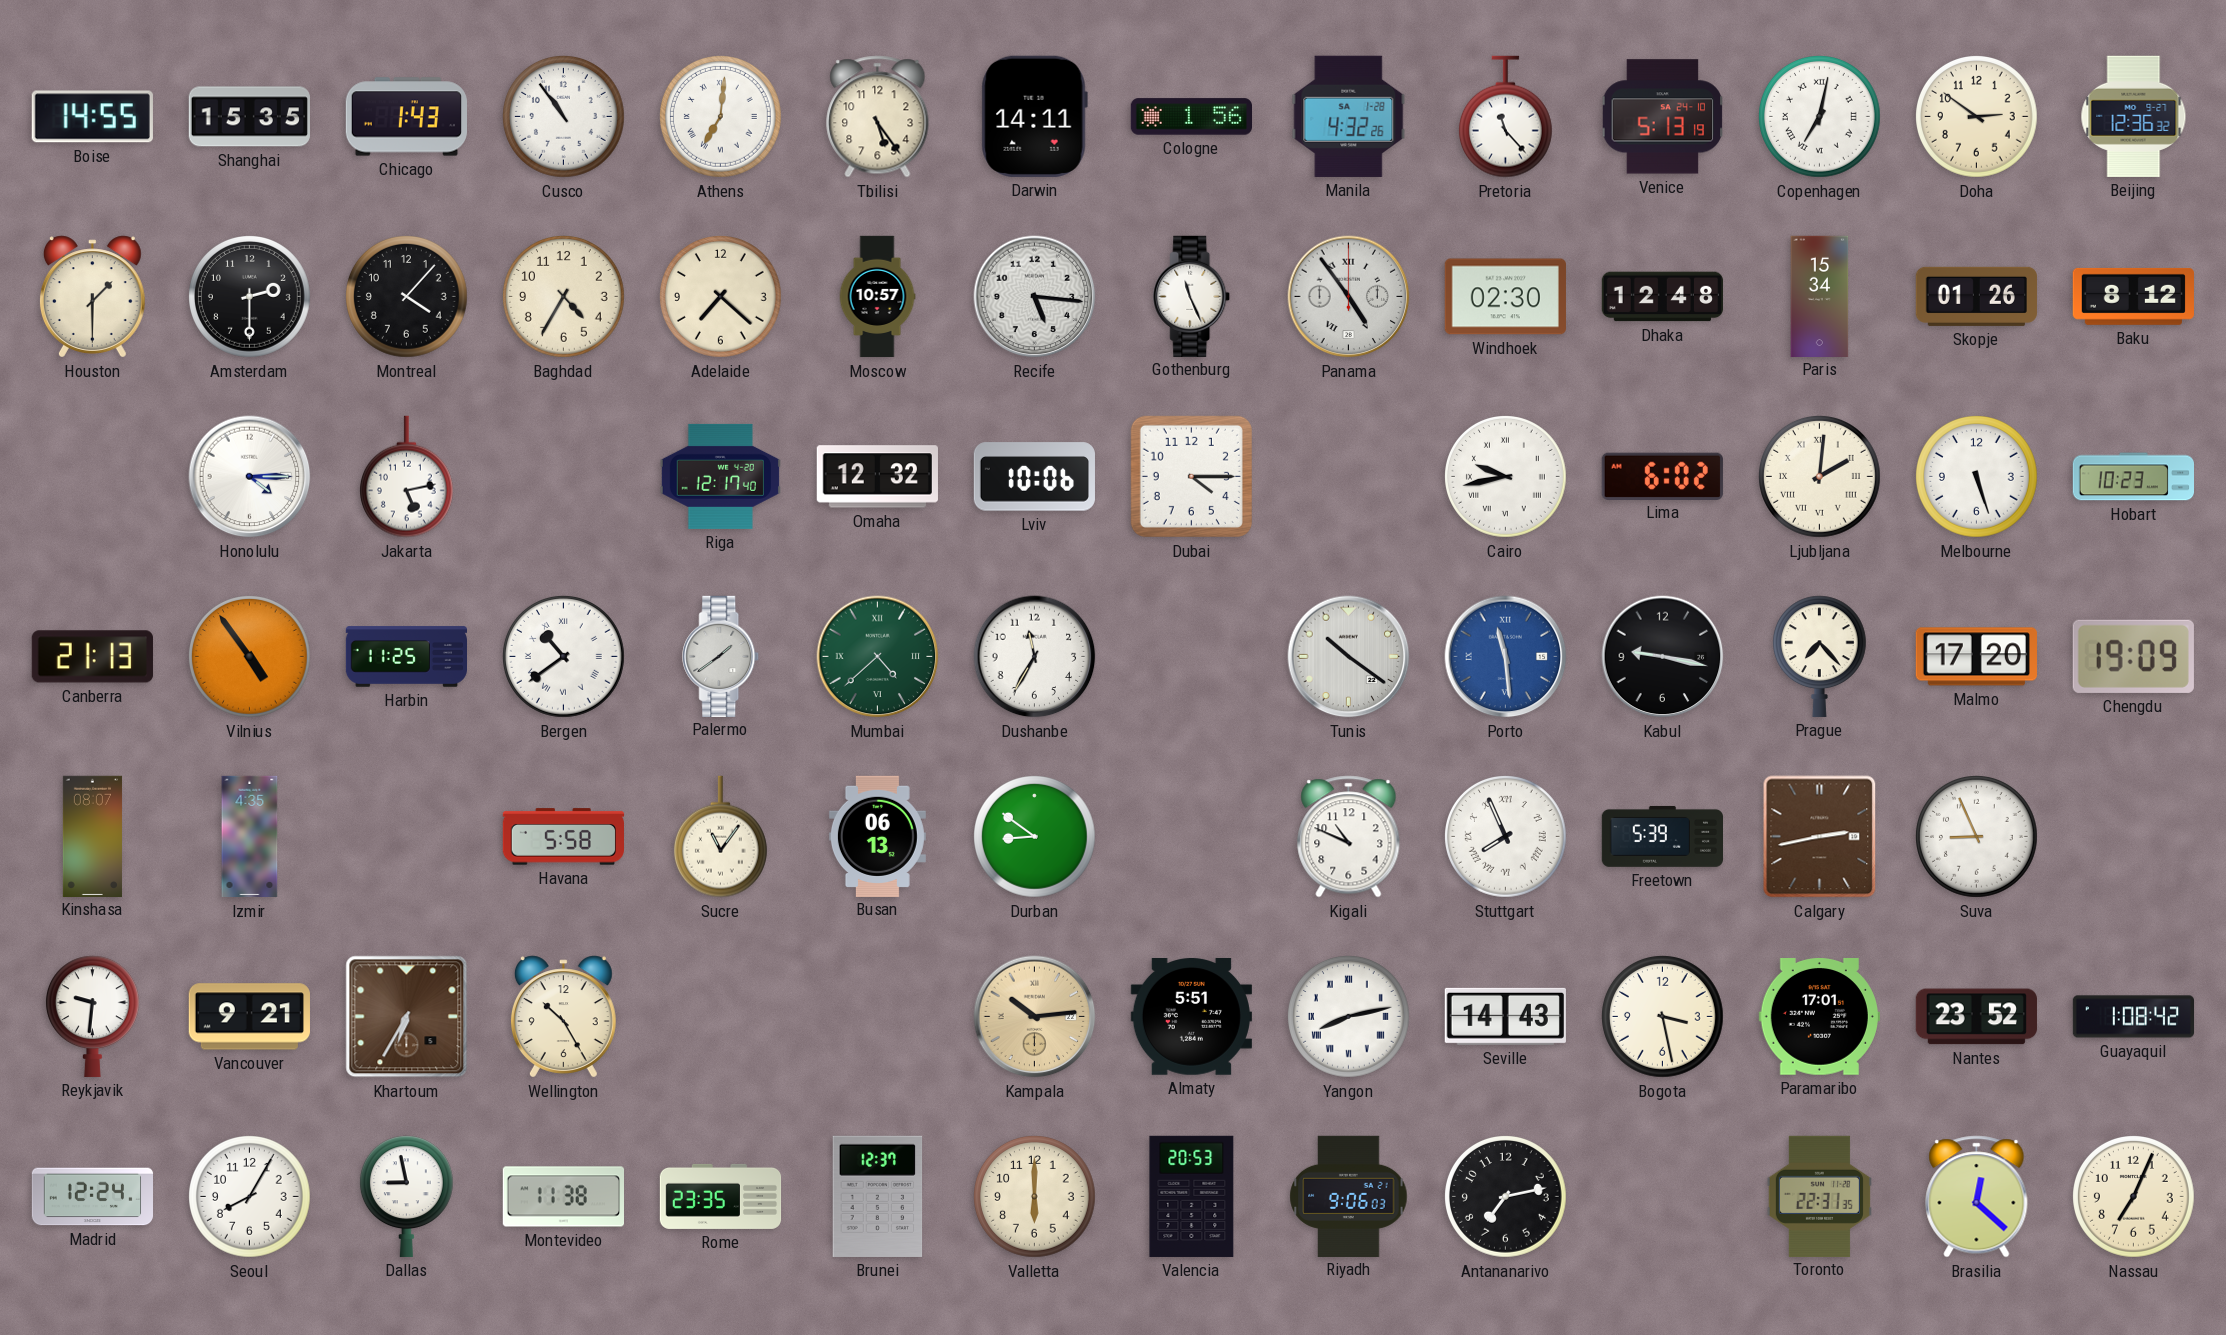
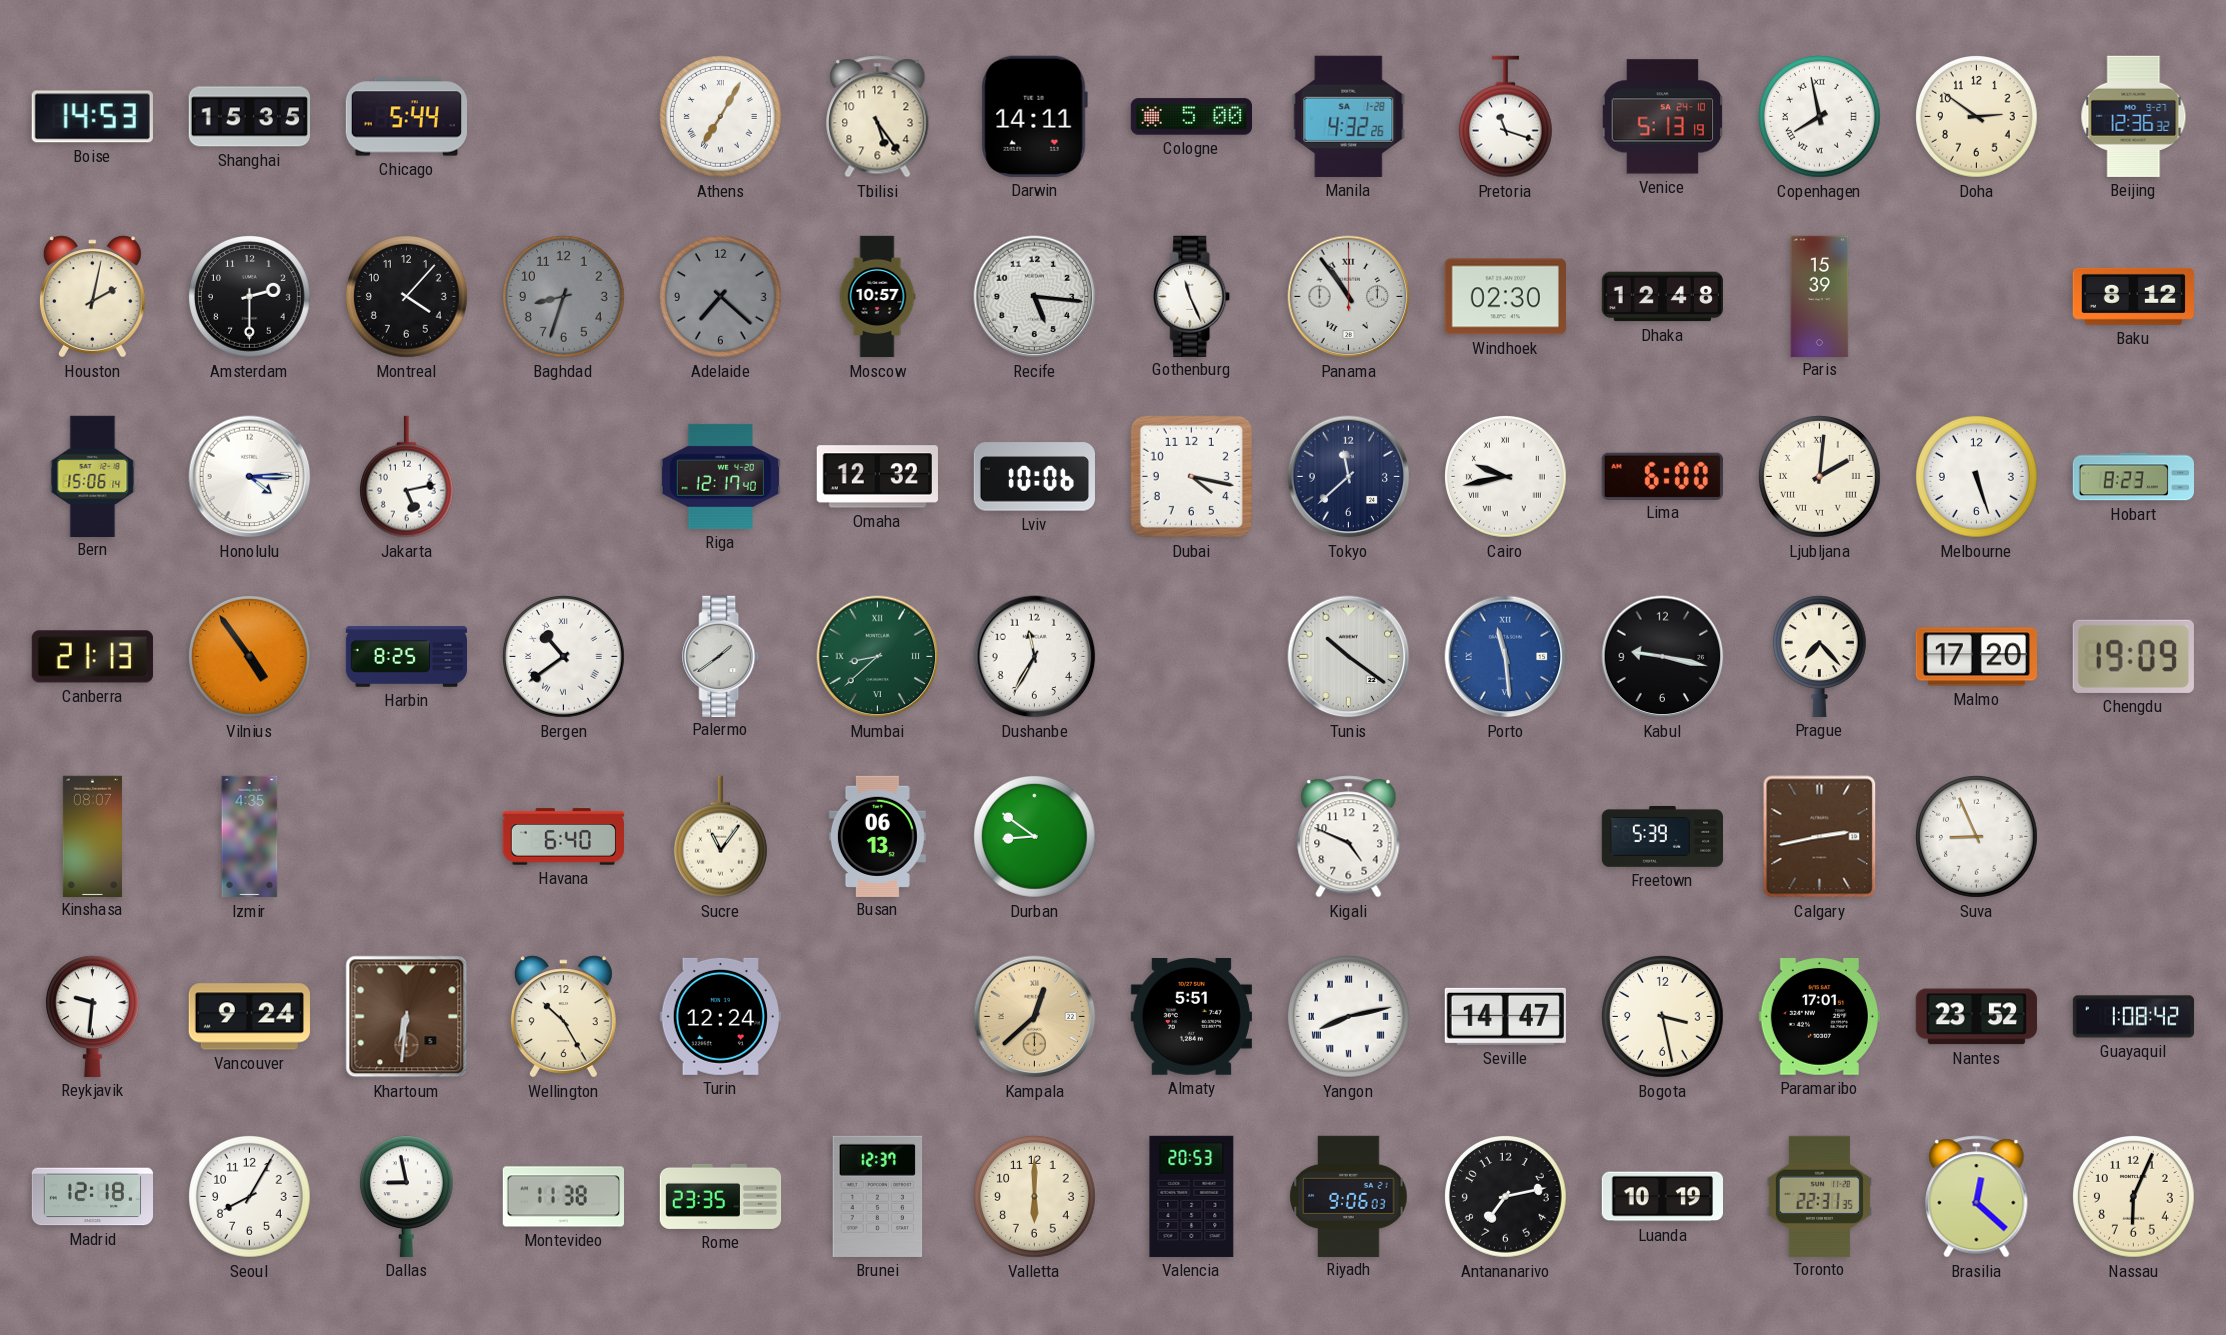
Boise: 14:55 -> 14:53
Chicago: 1:43 -> 5:44
Cusco: 10:54 -> none
Athens: 7:01 -> 7:05
Cologne: 1:56 -> 5:00
Pretoria: 11:23 -> 11:18
Copenhagen: 7:02 -> 7:58
Houston: 1:30 -> 2:02
Baghdad: 4:35 -> 8:33
Baghdad dial: cream -> grey
Adelaide dial: cream -> grey
Panama: 4:54 -> 10:54
Paris: 15:34 -> 15:39
Skopje: 01:26 -> none
Bern: none -> 15:06
Dubai: 4:15 -> 4:17
Tokyo: none -> 11:38
Lima: 6:02 -> 6:00
Hobart: 10:23 -> 8:23
Harbin: 11:25 -> 8:25
Mumbai: 4:38 -> 8:38
Havana: 5:58 -> 6:40
Kigali: 10:49 -> 4:49
Stuttgart: 7:56 -> none
Vancouver: 9:21 -> 9:24
Khartoum: 6:35 -> 6:31
Turin: none -> 12:24
Kampala: 10:14 -> 12:38
Seville: 14:43 -> 14:47
Madrid: 12:24 -> 12:18
Luanda: none -> 10:19
Nassau: 7:04 -> 6:04
